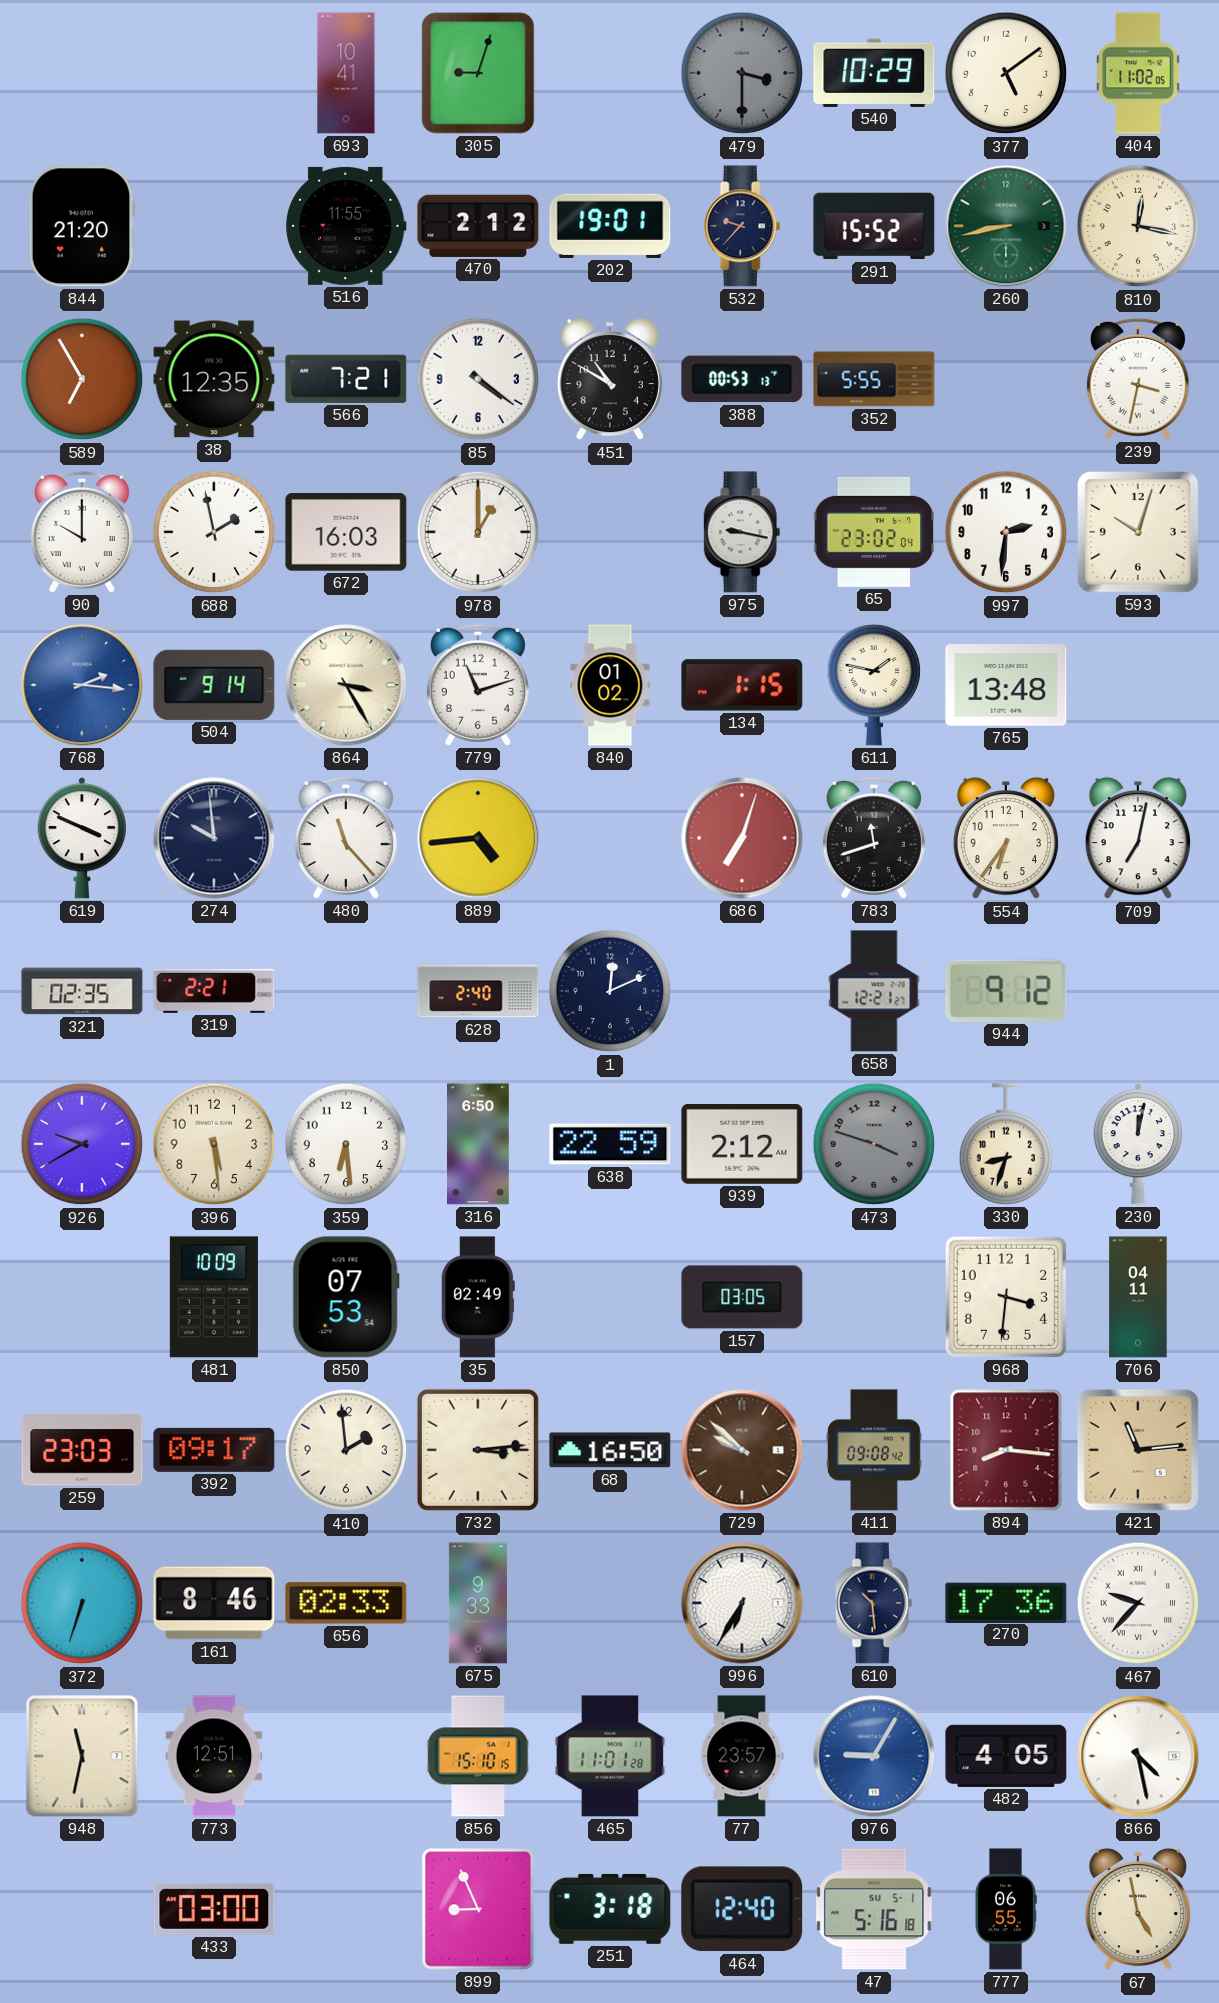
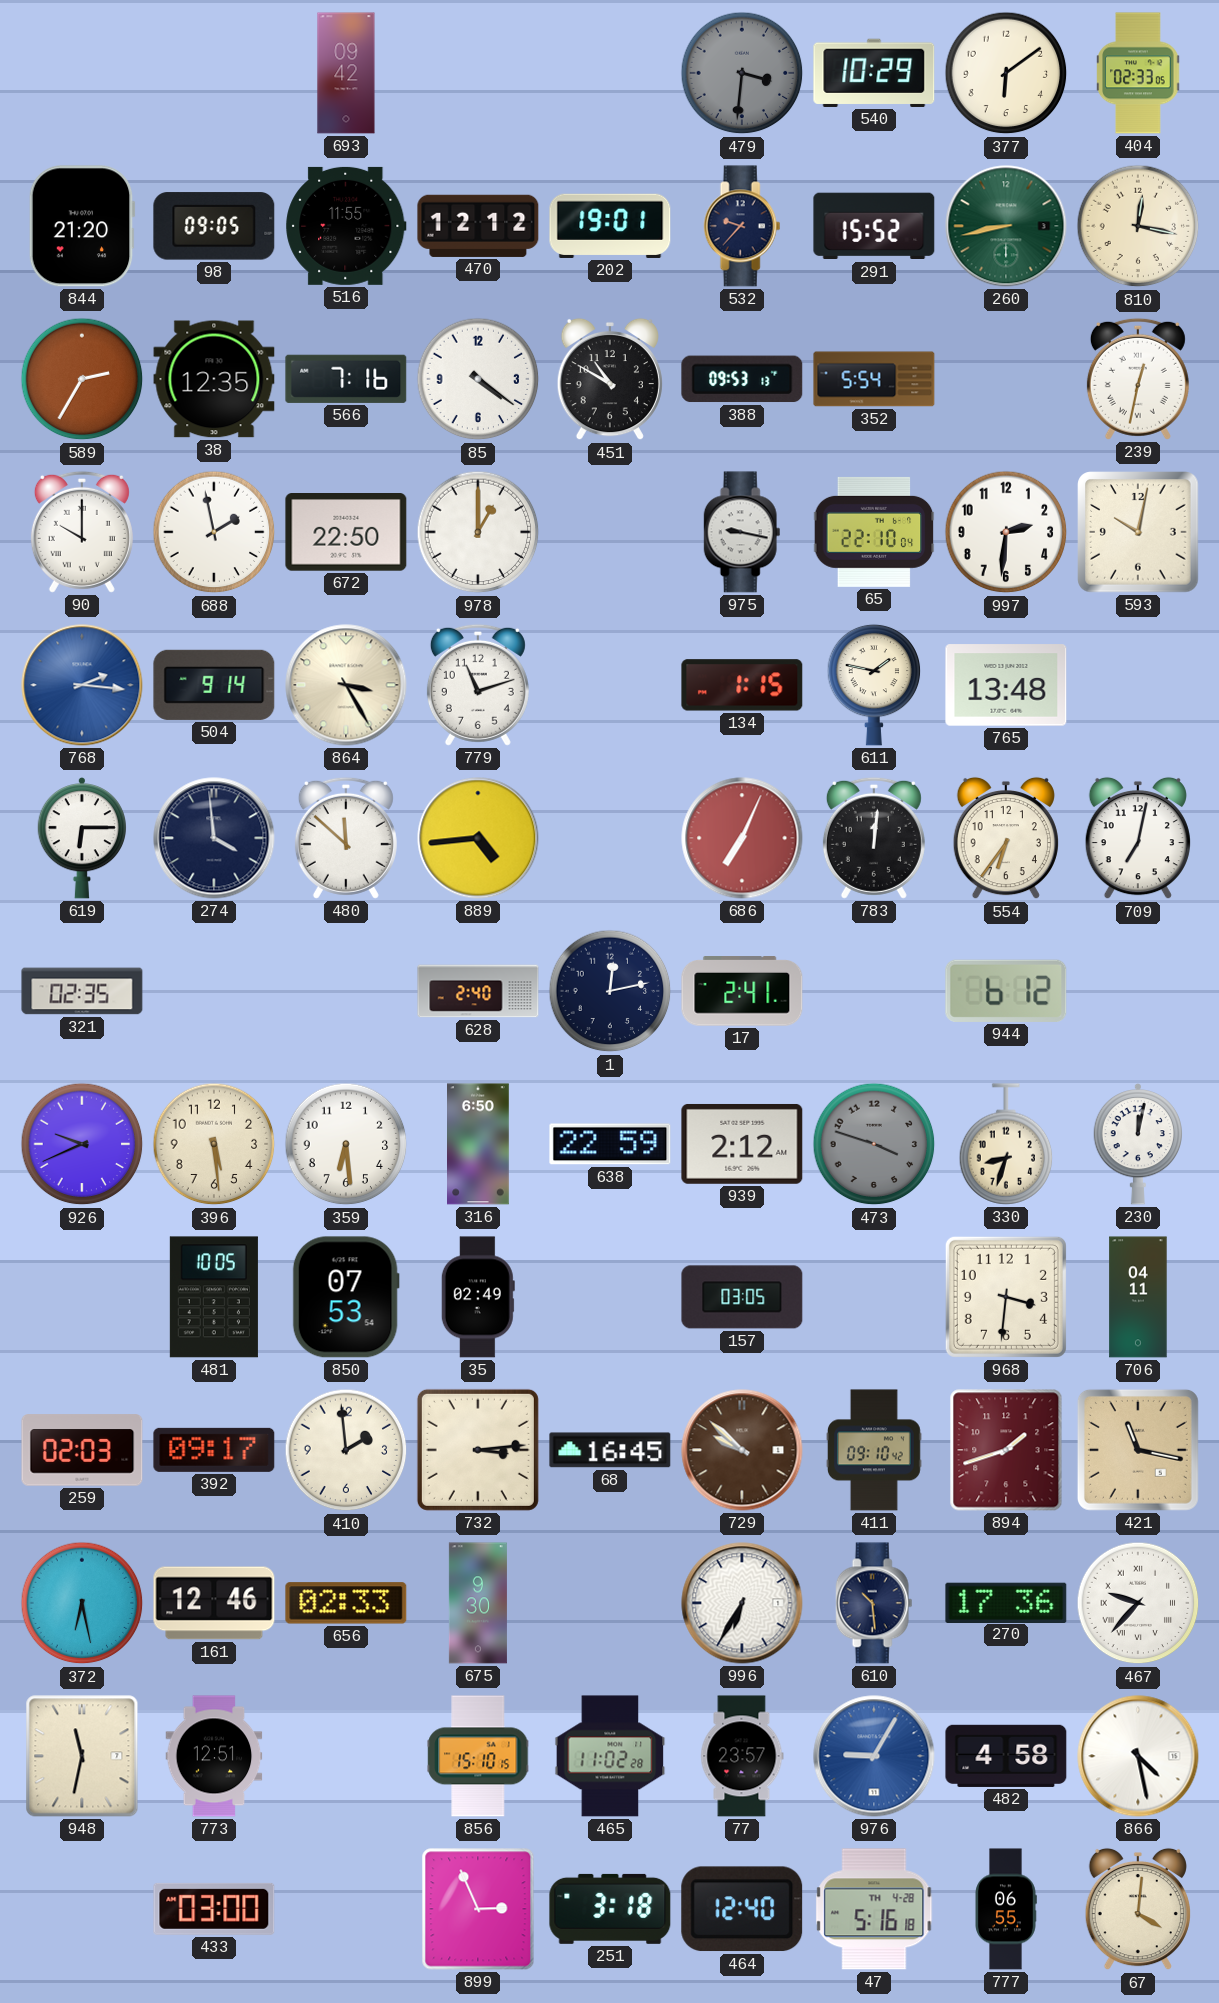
693: 10:41 -> 09:42
305: 9:03 -> none
479: 3:30 -> 3:31
377: 5:09 -> 6:09
404: 11:02 -> 02:33
98: none -> 09:05
470: 2:12 -> 12:12
589: 6:55 -> 2:35
566: 7:21 -> 7:16
388: 00:53 -> 09:53
352: 5:55 -> 5:54
239: 3:32 -> 12:32
672: 16:03 -> 22:50
65: 23:02 -> 22:10
593: 10:03 -> 10:02
840: 01:02 -> none
619: 3:49 -> 6:15
274: 9:59 -> 3:59
480: 11:23 -> 11:52
686: 7:03 -> 7:04
783: 11:42 -> 12:01
319: 2:21 -> none
1: 12:11 -> 12:13
17: none -> 2:41
658: 12:21 -> none
944: 9:12 -> 6:12
926: 9:40 -> 9:41
481: 10:09 -> 10:05
259: 23:03 -> 02:03
68: 16:50 -> 16:45
411: 09:08 -> 09:10
894: 8:16 -> 1:42
421: 11:14 -> 11:17
372: 6:33 -> 6:28
161: 8:46 -> 12:46
675: 9:33 -> 9:30
465: 11:01 -> 11:02
482: 4:05 -> 4:58
899: 8:56 -> 2:56
47 date: SU 5-1 -> TH 4-28
67: 4:58 -> 4:01
